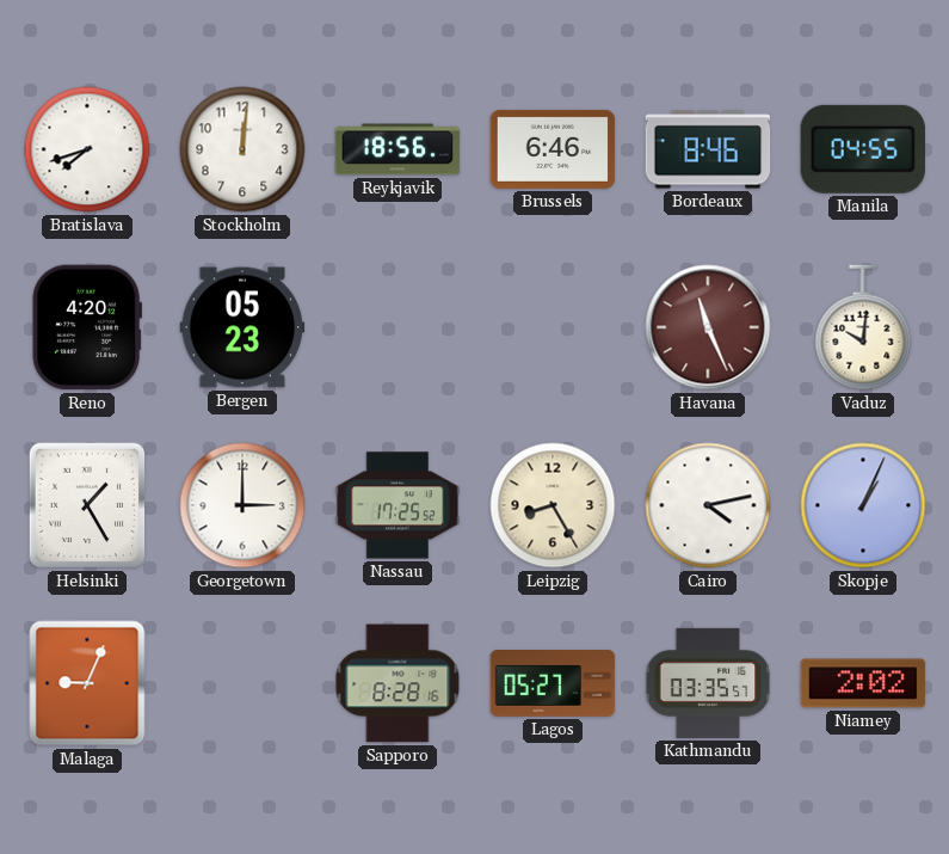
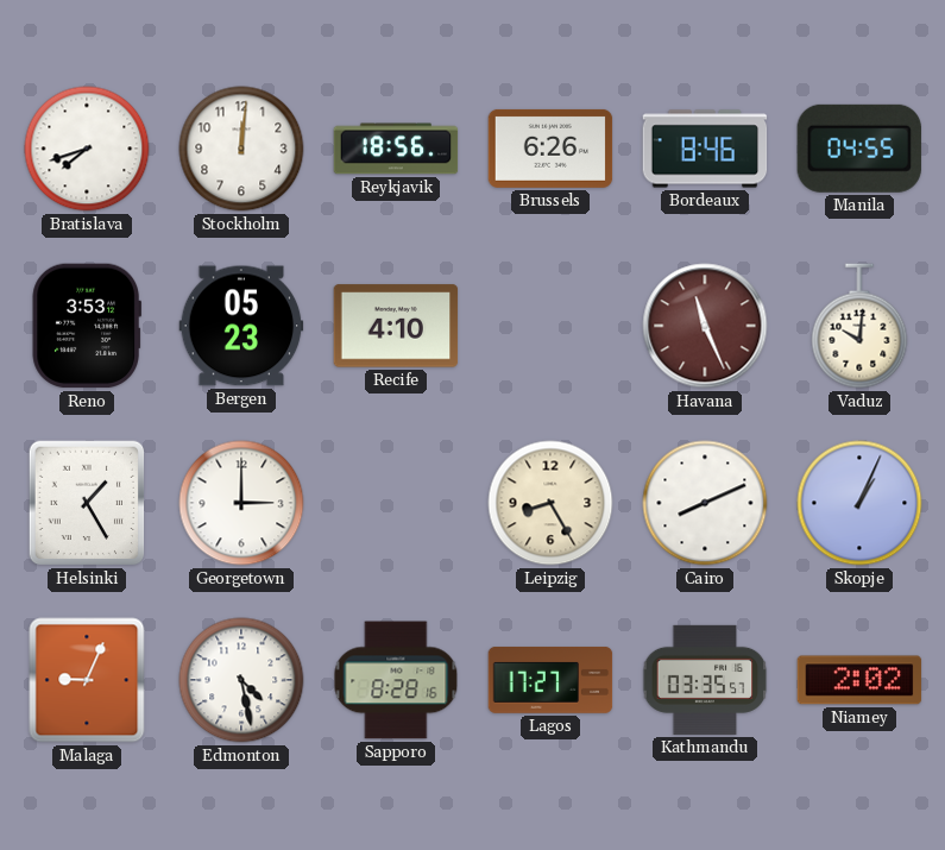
Brussels: 6:46 -> 6:26
Reno: 4:20 -> 3:53
Recife: none -> 4:10
Nassau: 17:25 -> none
Cairo: 4:13 -> 8:11
Edmonton: none -> 4:28
Lagos: 05:27 -> 17:27
